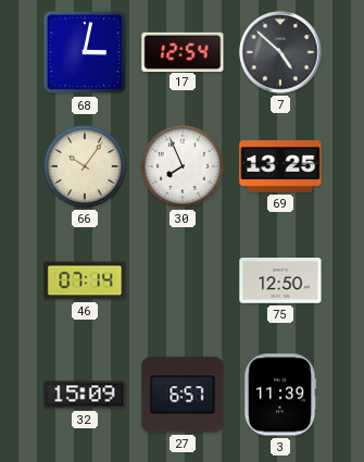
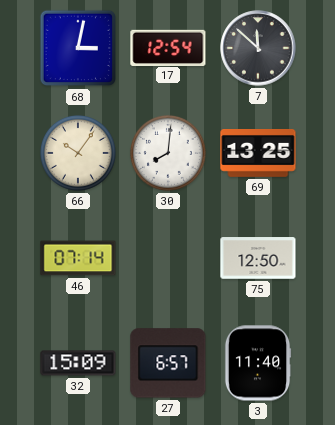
7: 4:52 -> 11:52
30: 7:56 -> 8:01
3: 11:39 -> 11:40
